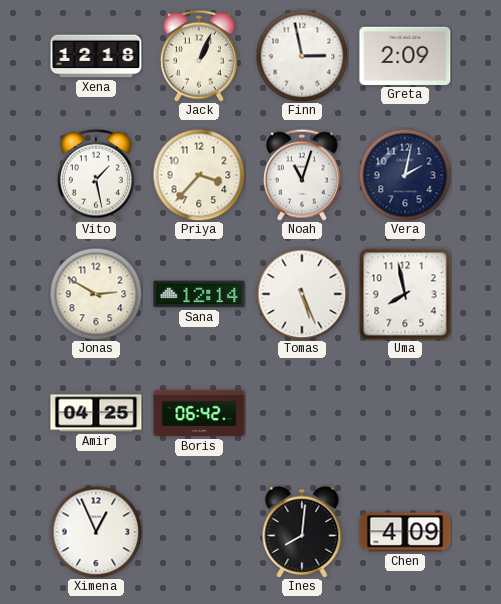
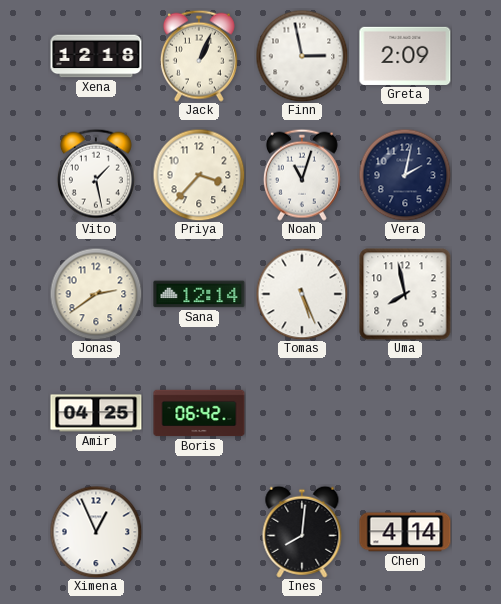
Jonas: 2:50 -> 2:39
Chen: 4:09 -> 4:14
